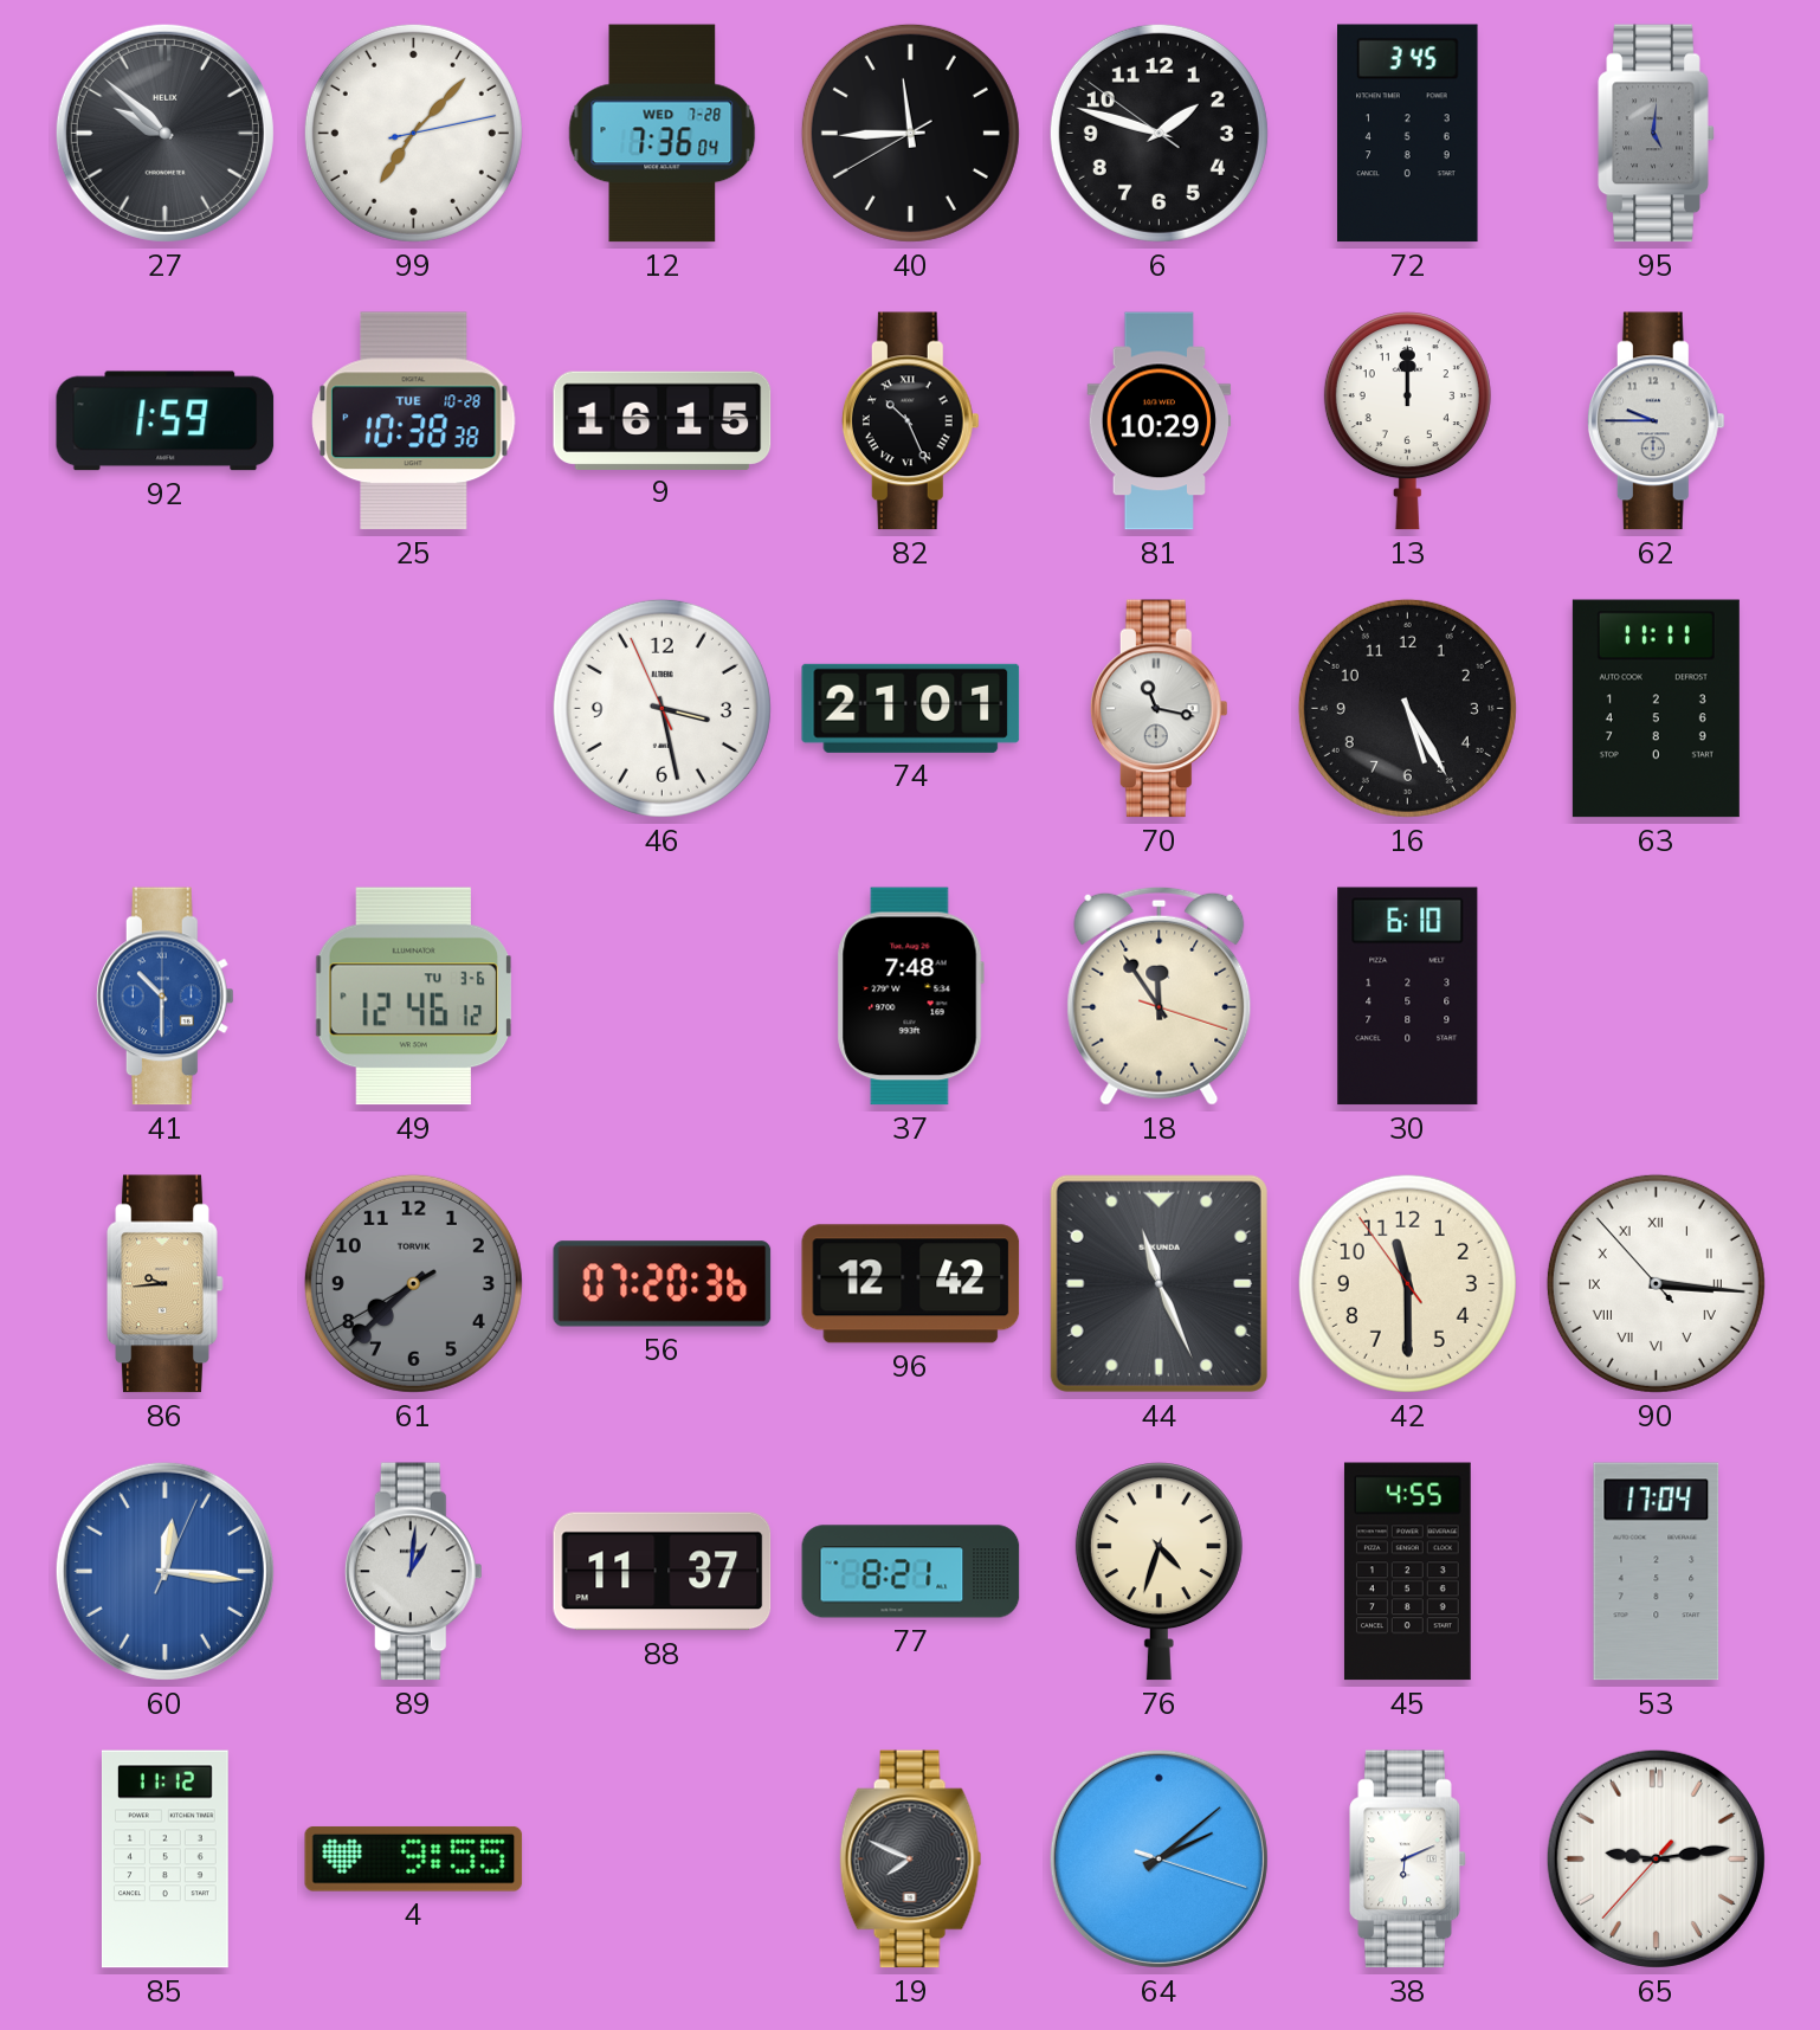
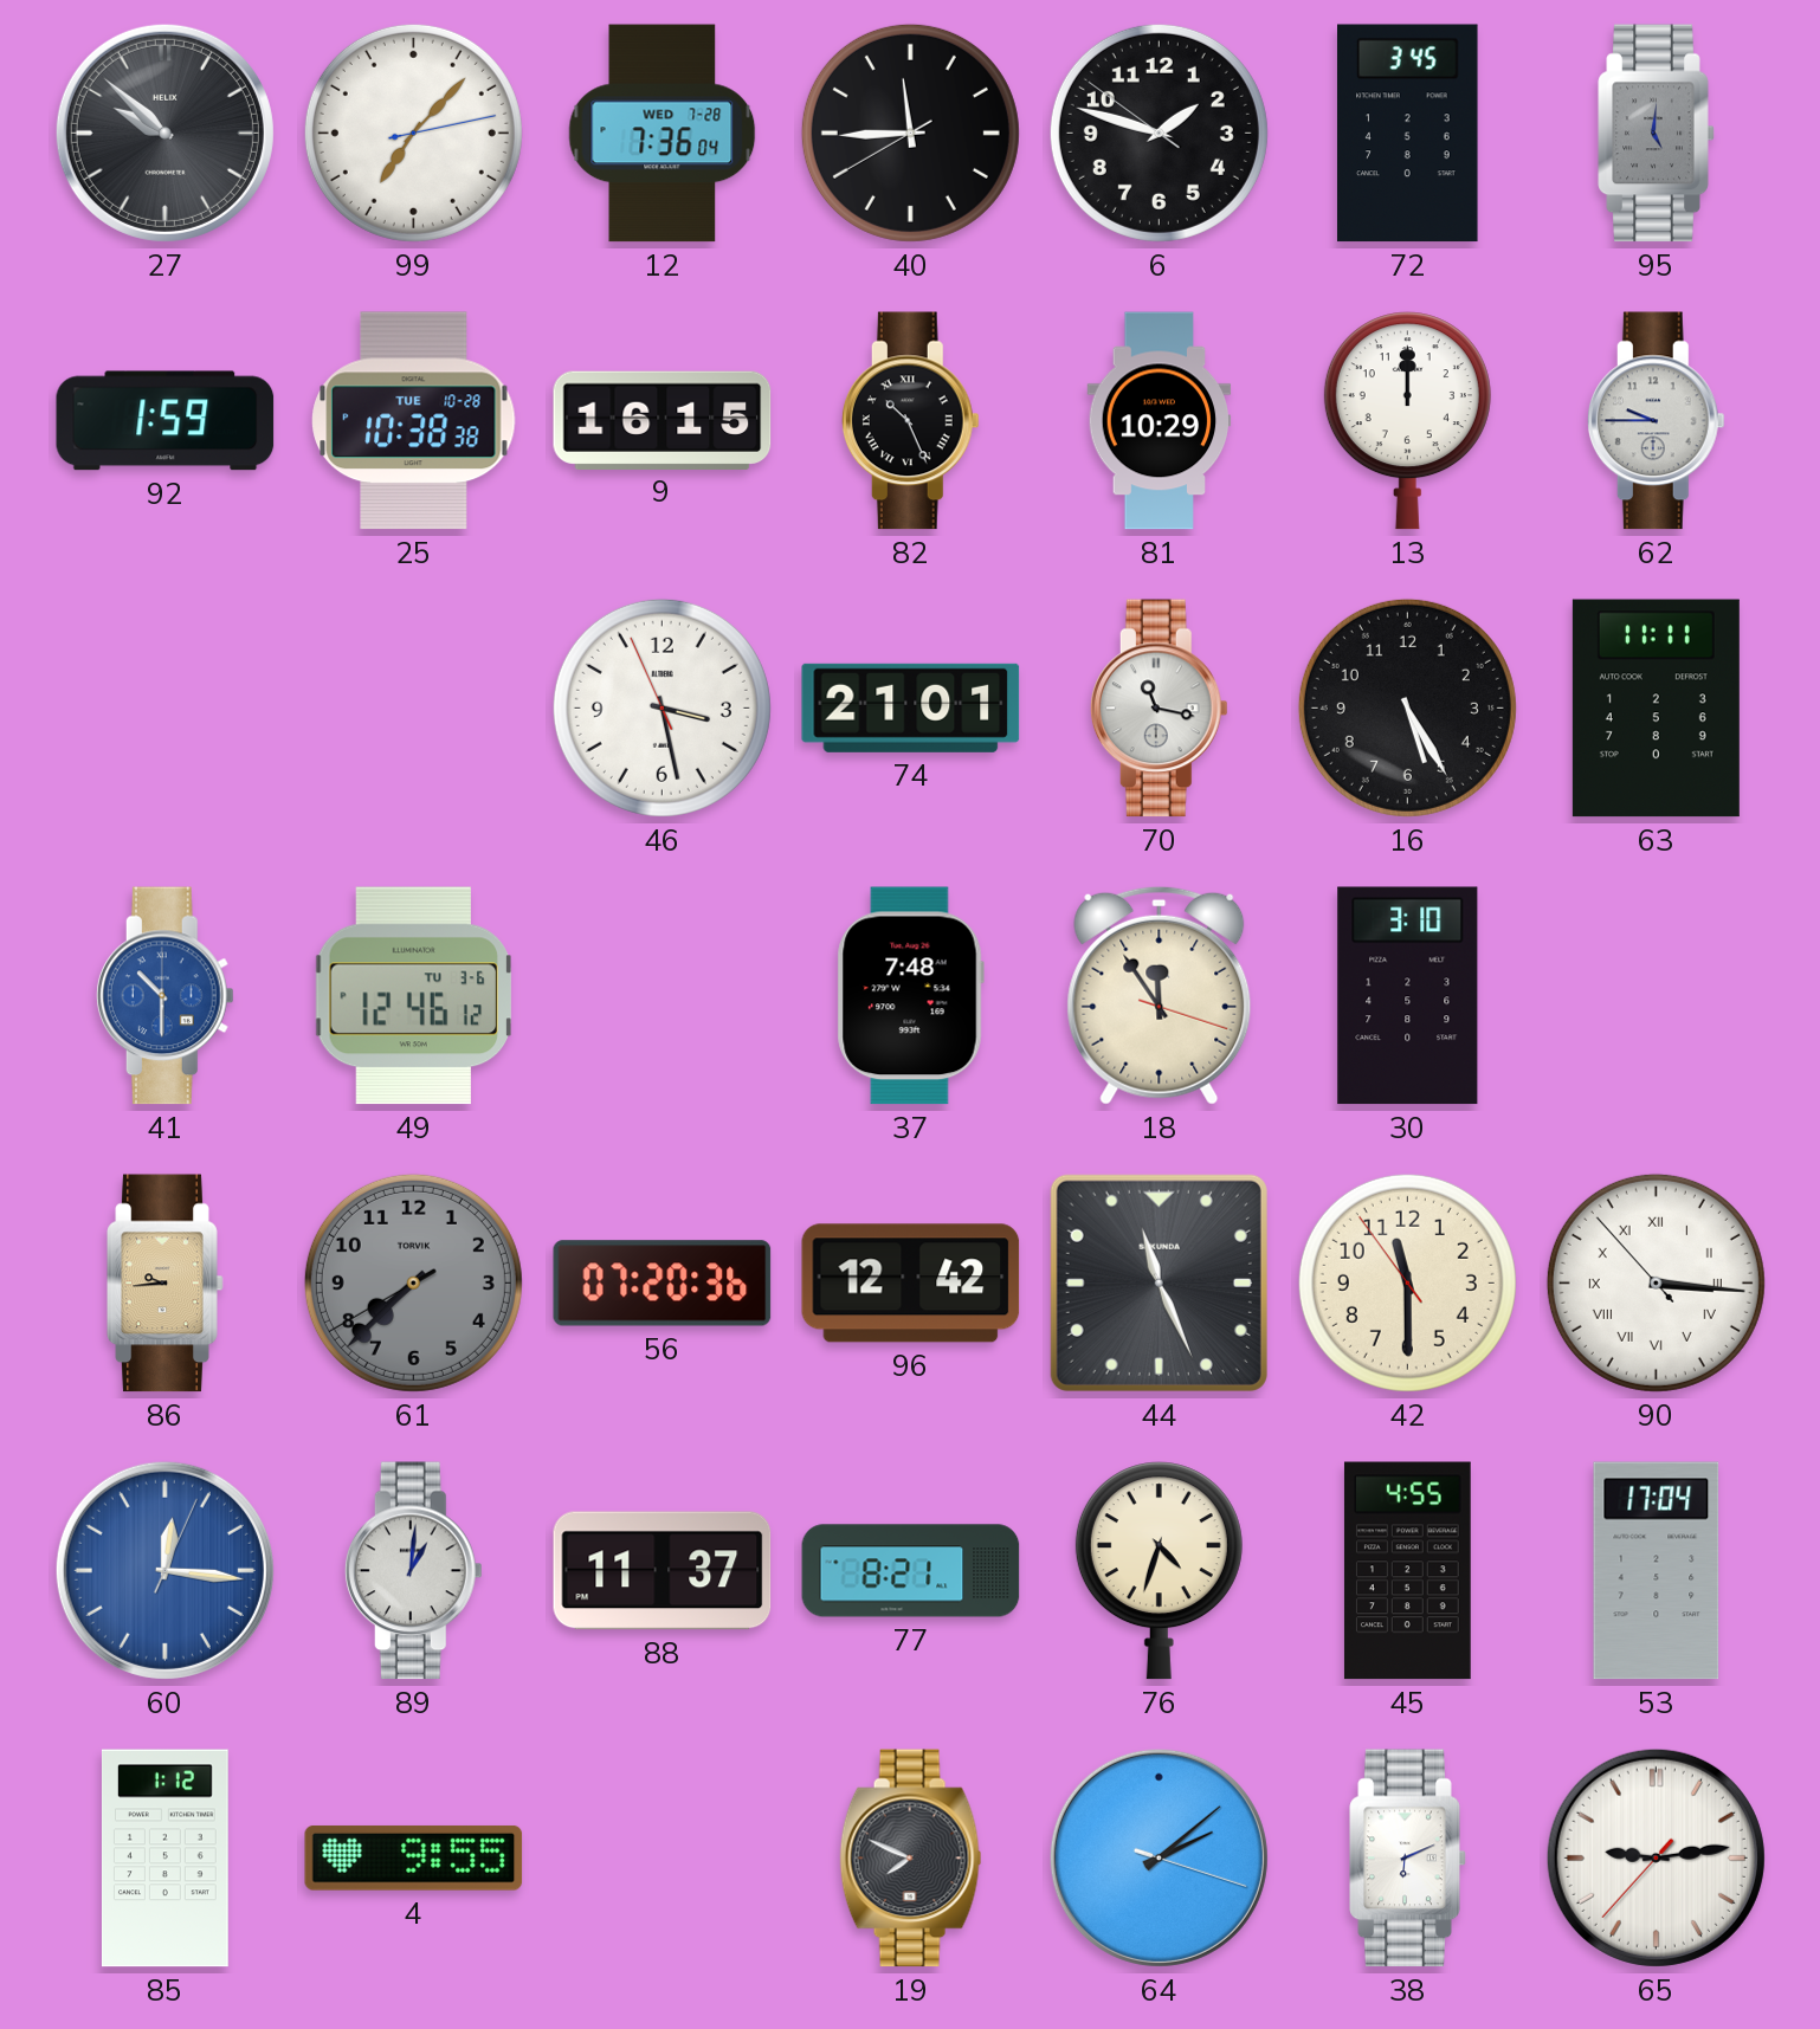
30: 6:10 -> 3:10
85: 11:12 -> 1:12
